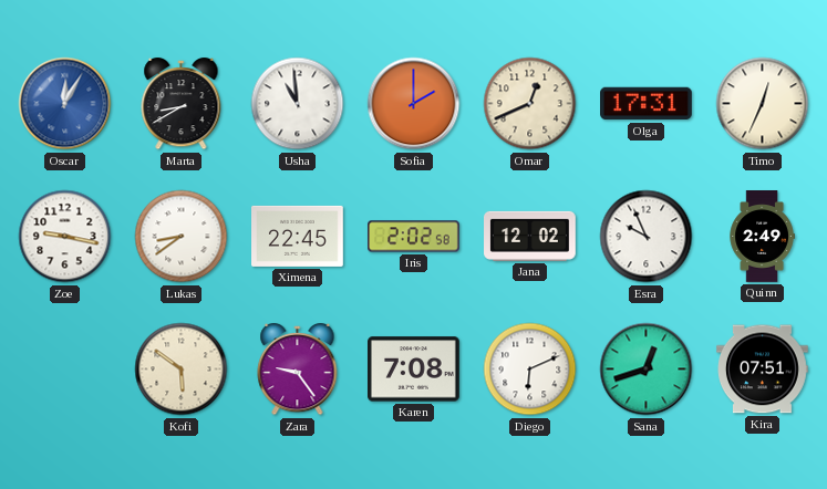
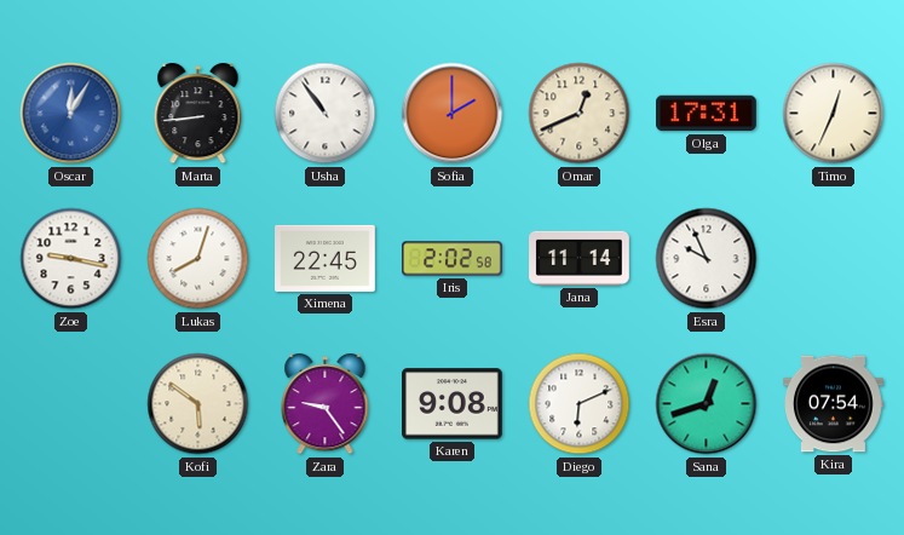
Marta: 8:40 -> 8:44
Usha: 10:59 -> 10:54
Lukas: 8:39 -> 8:03
Jana: 12:02 -> 11:14
Quinn: 2:49 -> none
Karen: 7:08 -> 9:08
Kira: 07:51 -> 07:54
